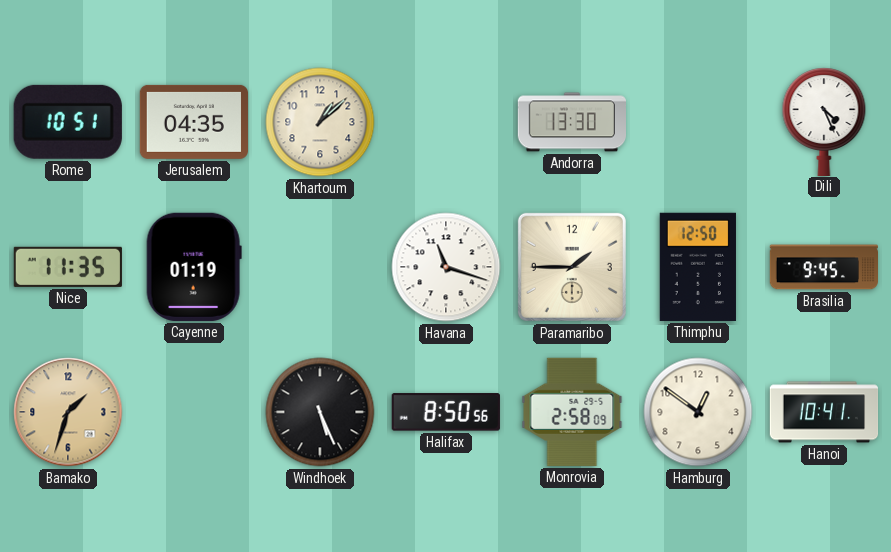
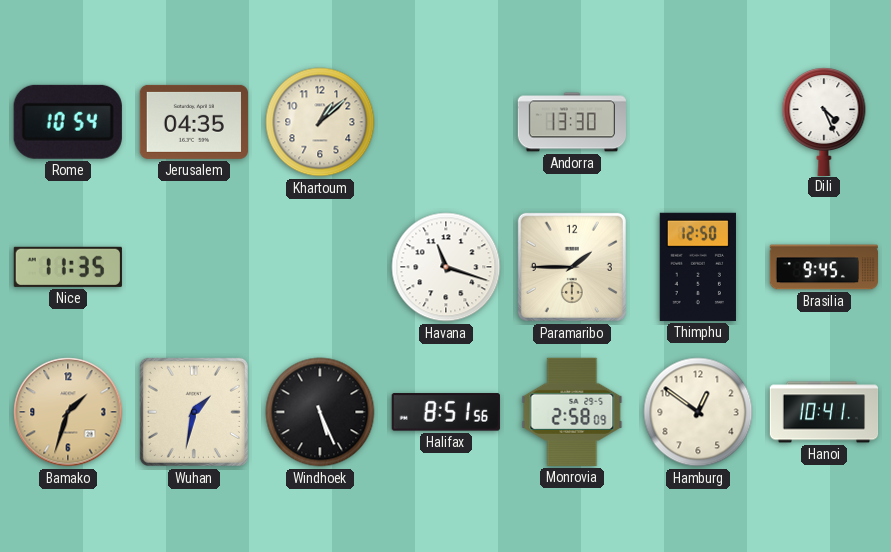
Rome: 10:51 -> 10:54
Cayenne: 01:19 -> none
Wuhan: none -> 1:32
Halifax: 8:50 -> 8:51
